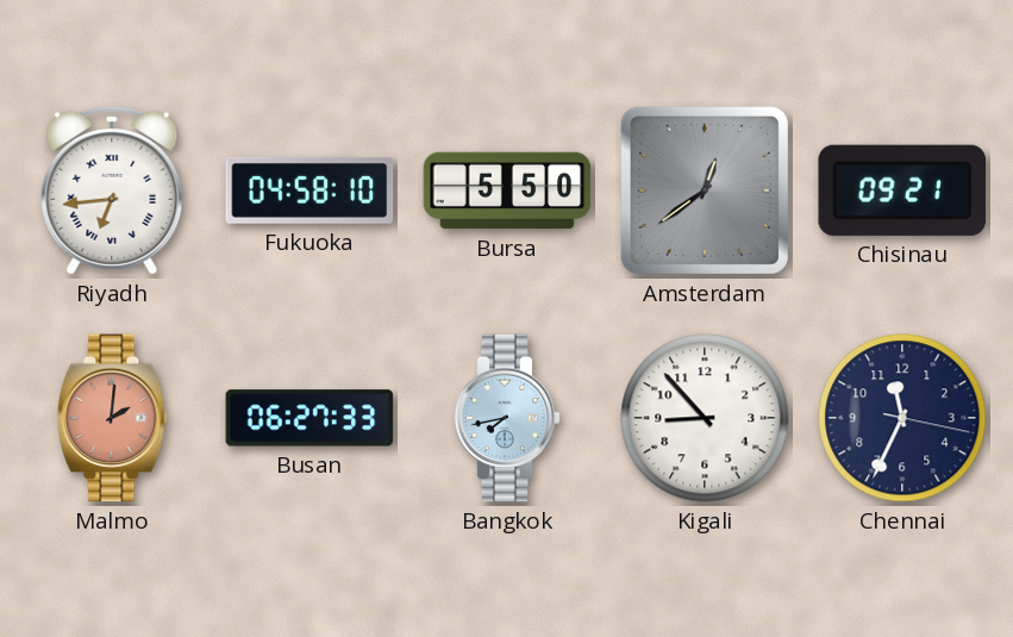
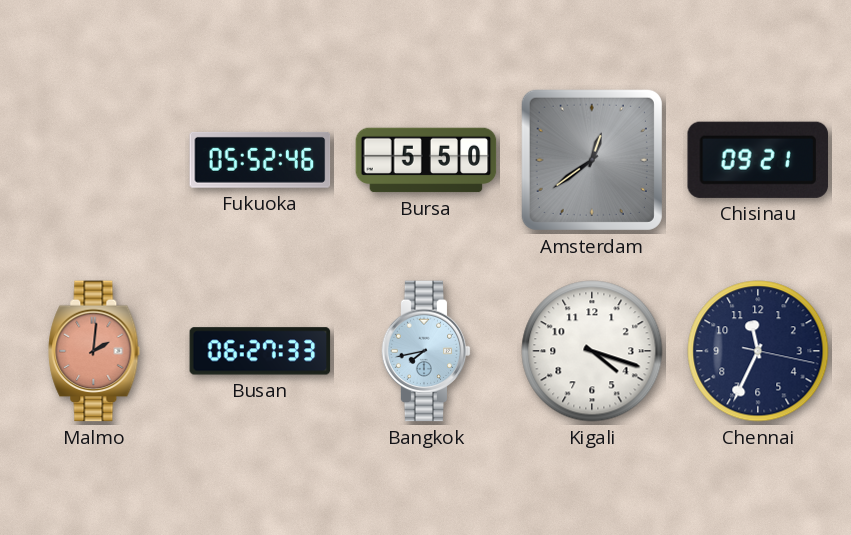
Riyadh: 6:44 -> none
Fukuoka: 04:58 -> 05:52
Kigali: 8:53 -> 4:18
